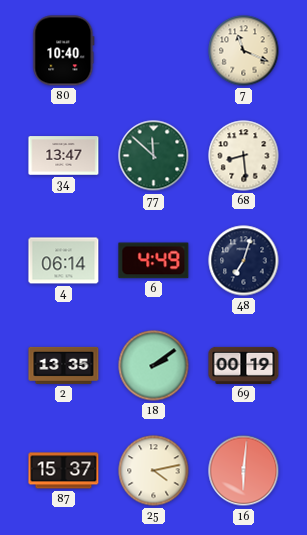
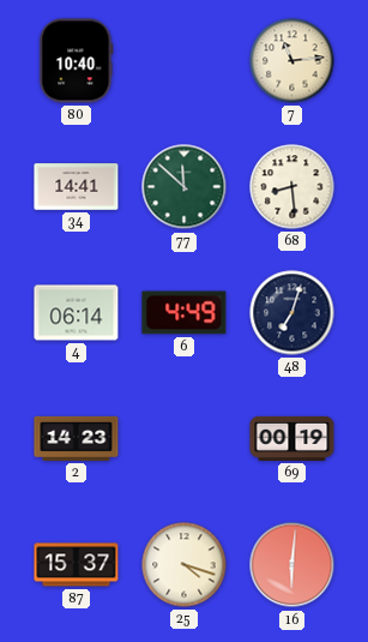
7: 11:19 -> 11:14
34: 13:47 -> 14:41
2: 13:35 -> 14:23
18: 2:09 -> none
25: 4:13 -> 4:18
